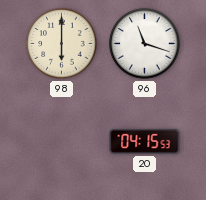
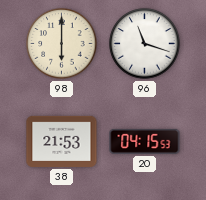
38: none -> 21:53
